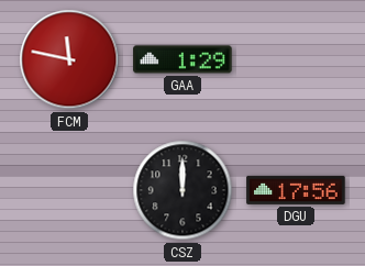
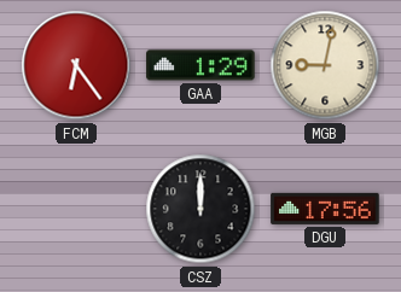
FCM: 11:47 -> 6:24
MGB: none -> 9:02
